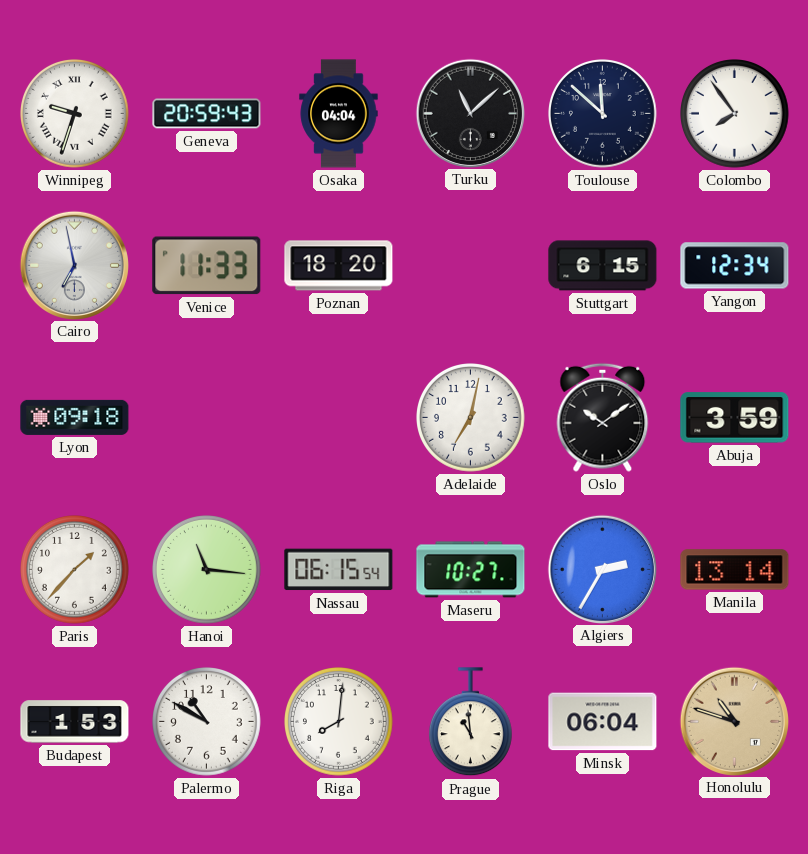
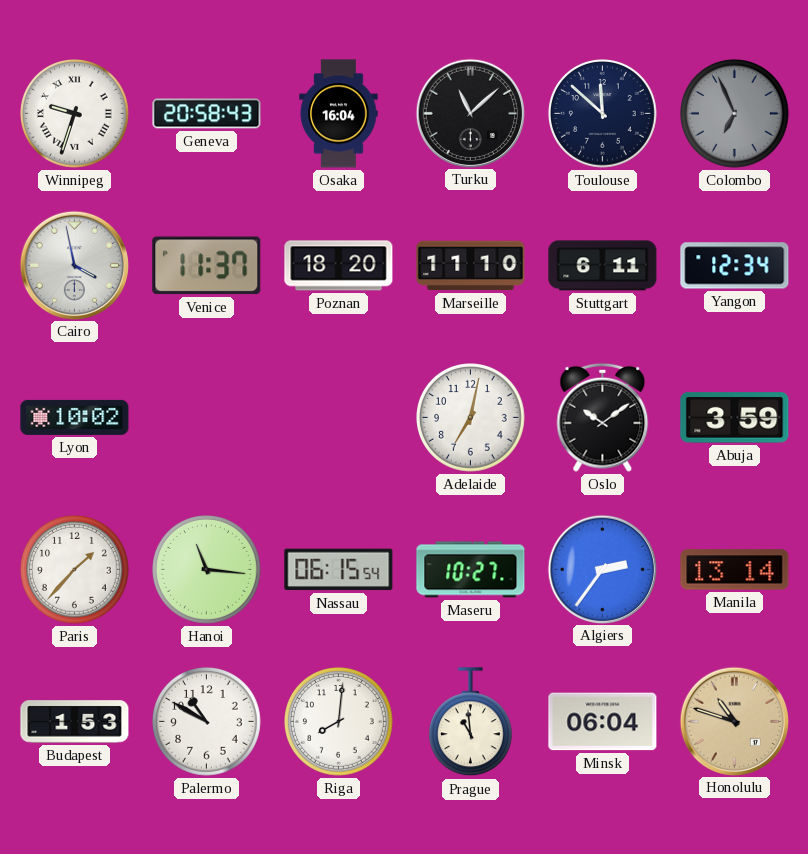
Geneva: 20:59 -> 20:58
Osaka: 04:04 -> 16:04
Colombo: 7:54 -> 6:56
Colombo dial: white -> grey
Cairo: 6:58 -> 3:58
Venice: 11:33 -> 11:37
Marseille: none -> 11:10
Stuttgart: 6:15 -> 6:11
Lyon: 09:18 -> 10:02
Algiers: 2:35 -> 2:36
